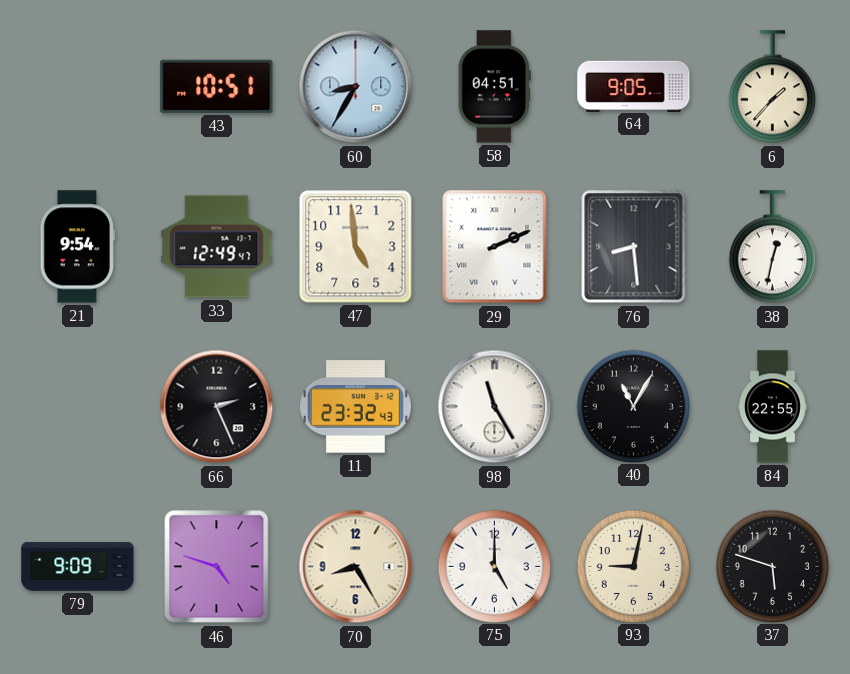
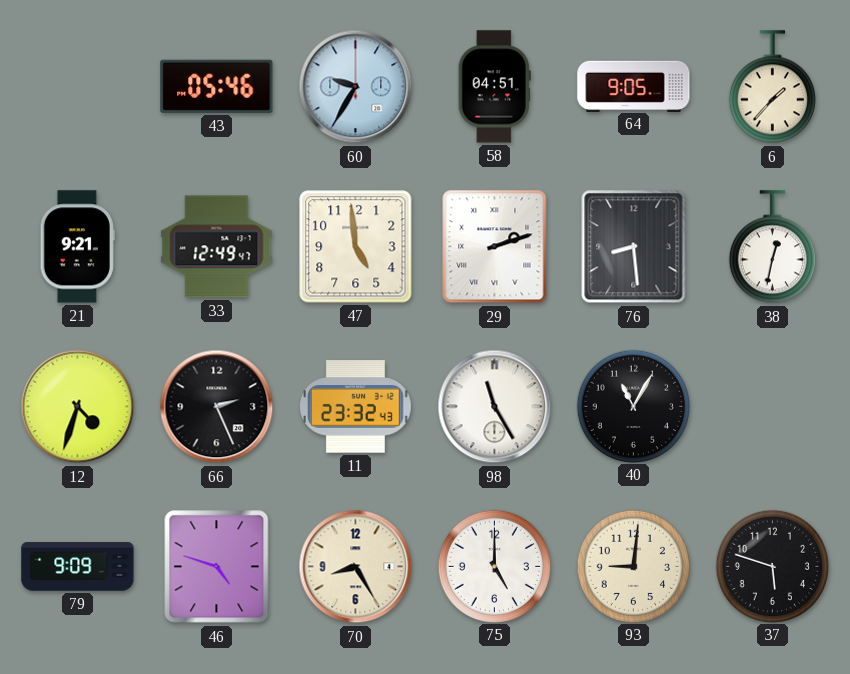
43: 10:51 -> 05:46
60: 8:35 -> 9:35
21: 9:54 -> 9:21
29: 2:11 -> 2:12
12: none -> 4:33
84: 22:55 -> none
93: 9:02 -> 9:01
